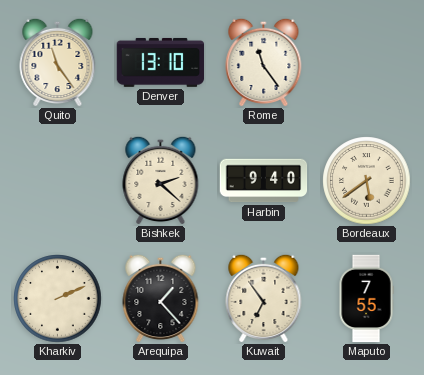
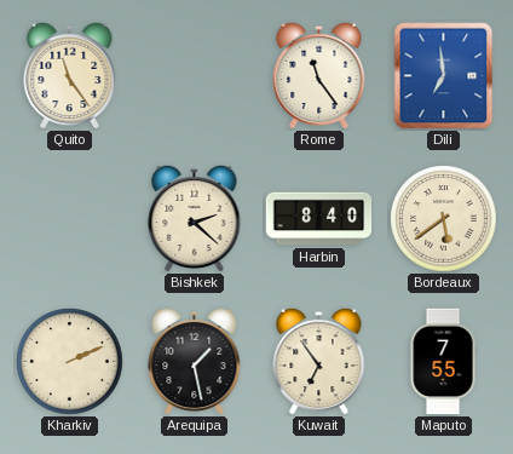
Denver: 13:10 -> none
Dili: none -> 6:59
Harbin: 9:40 -> 8:40
Arequipa: 1:23 -> 1:28
